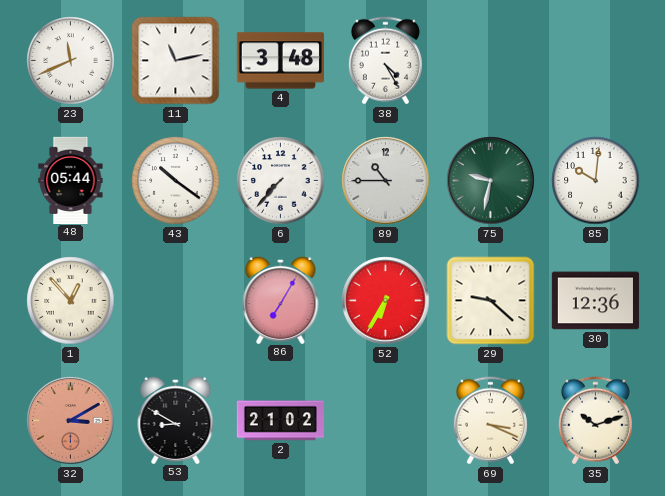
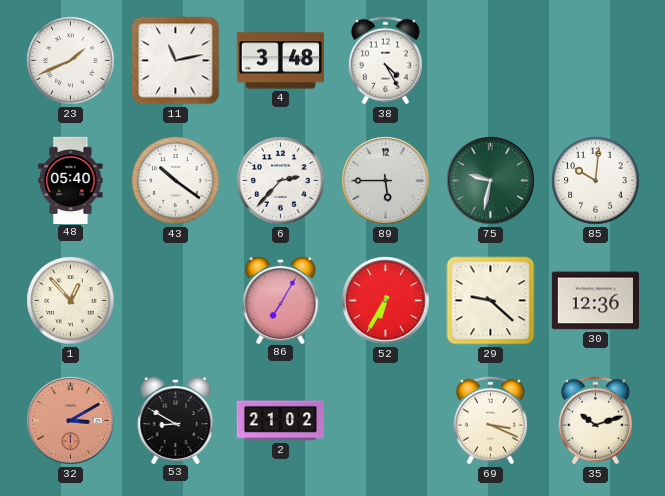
23: 11:41 -> 1:41
48: 05:44 -> 05:40
6: 7:37 -> 2:37
89: 10:45 -> 5:45
